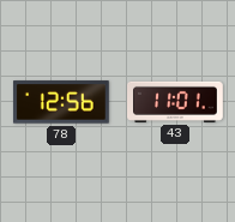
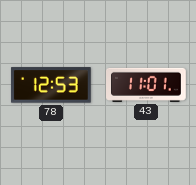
78: 12:56 -> 12:53
